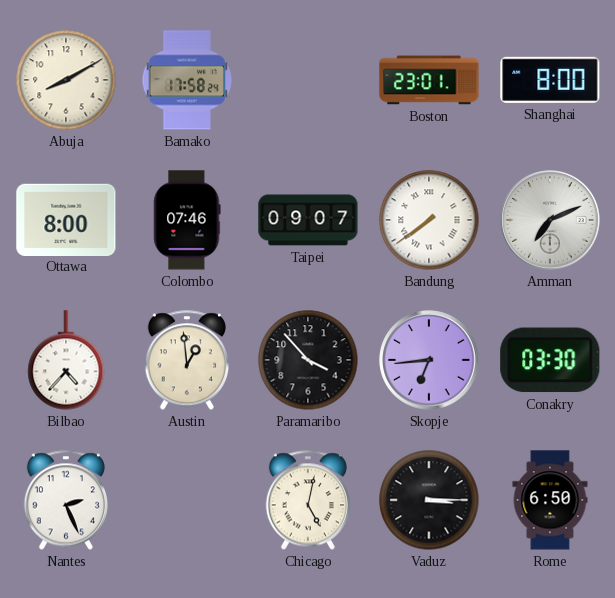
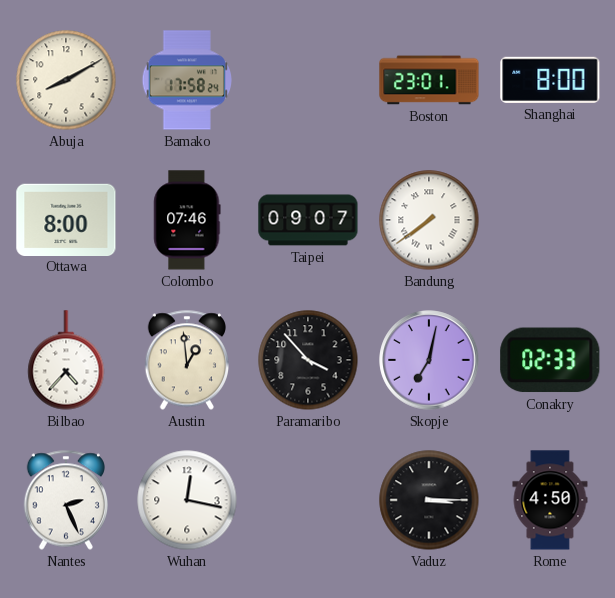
Amman: 7:11 -> none
Skopje: 6:44 -> 7:02
Conakry: 03:30 -> 02:33
Wuhan: none -> 12:17
Chicago: 5:02 -> none
Rome: 6:50 -> 4:50
